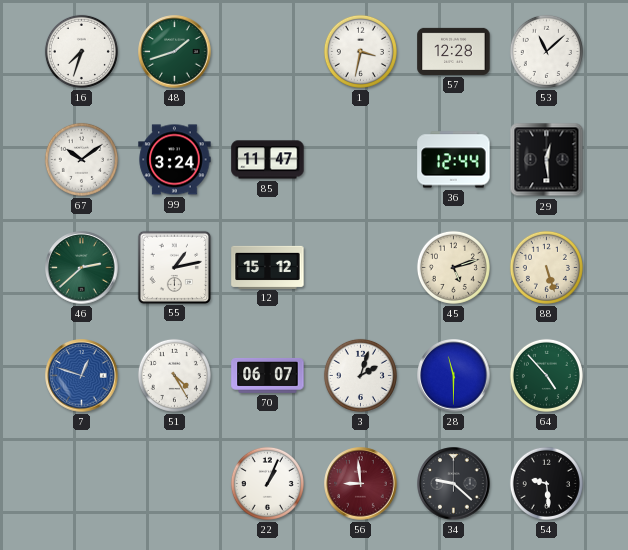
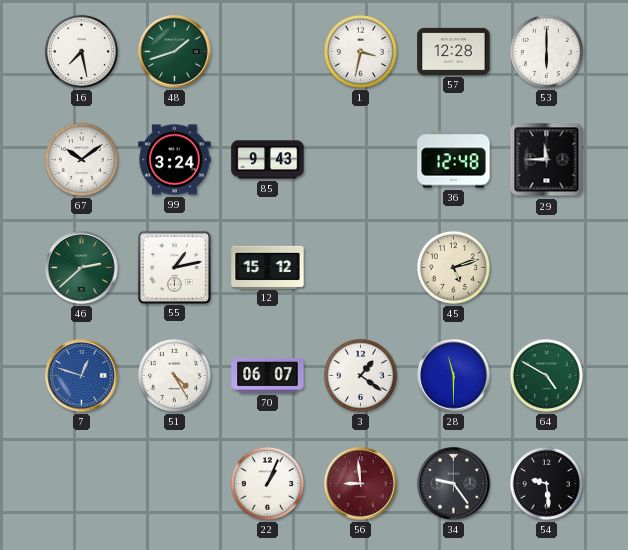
16: 7:33 -> 7:28
53: 11:08 -> 6:00
85: 11:47 -> 9:43
36: 12:44 -> 12:48
29: 12:29 -> 11:45
88: 5:27 -> none
3: 2:03 -> 1:21
64: 4:53 -> 4:50
34: 9:22 -> 9:24
